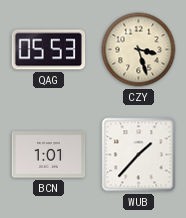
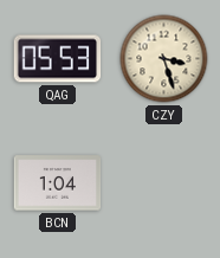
BCN: 1:01 -> 1:04
WUB: 1:37 -> none
